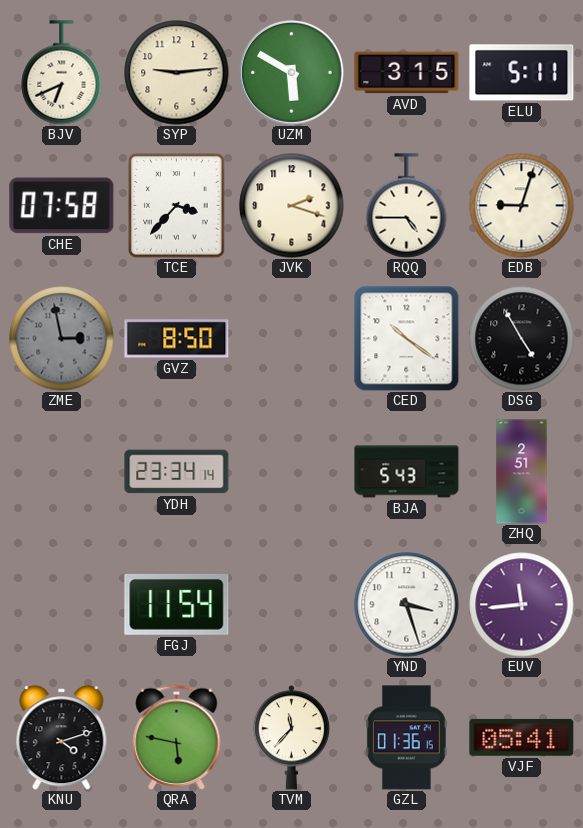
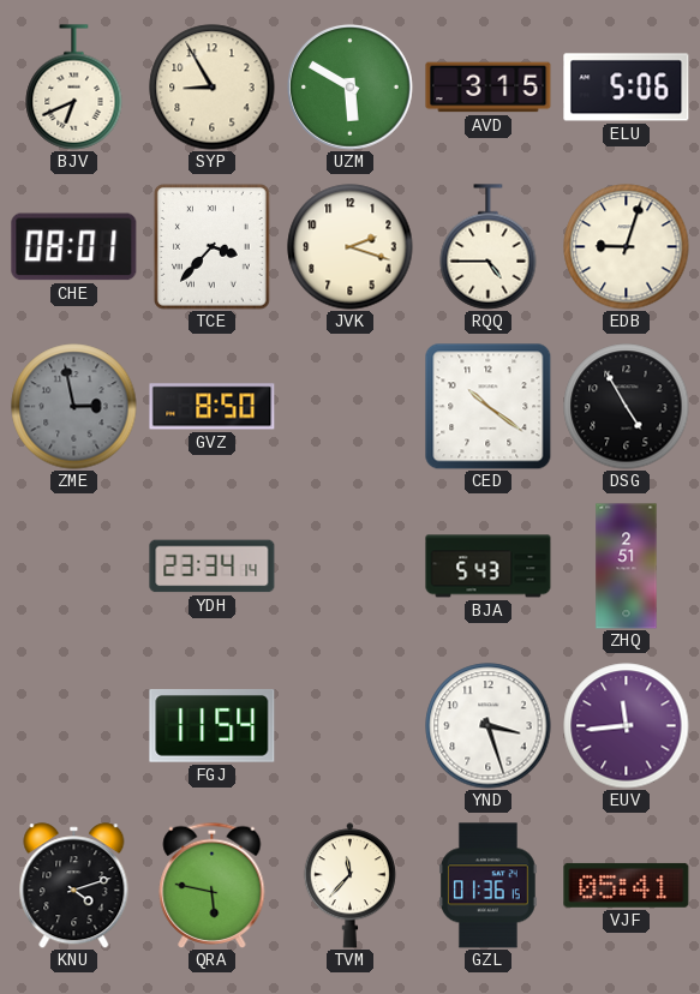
SYP: 9:14 -> 8:55
ELU: 5:11 -> 5:06
CHE: 07:58 -> 08:01
